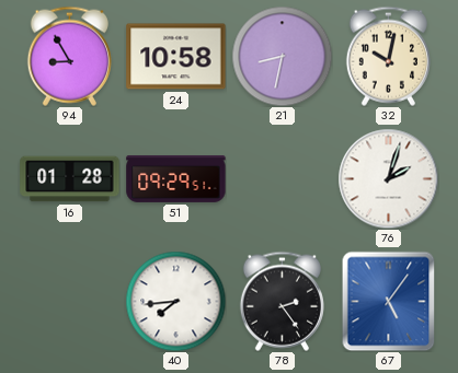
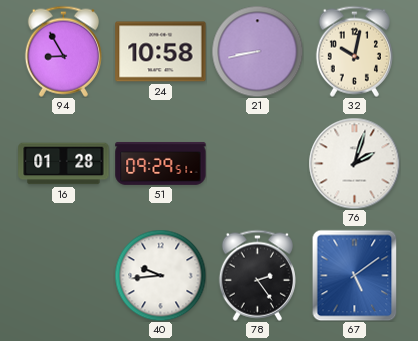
21: 8:32 -> 8:43
40: 7:44 -> 9:44
67: 5:06 -> 5:09
